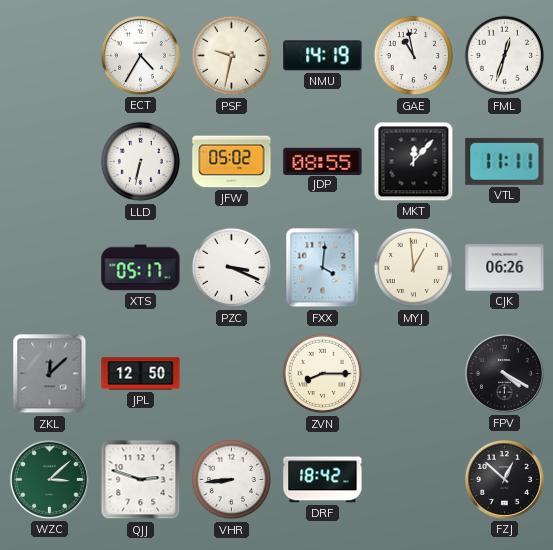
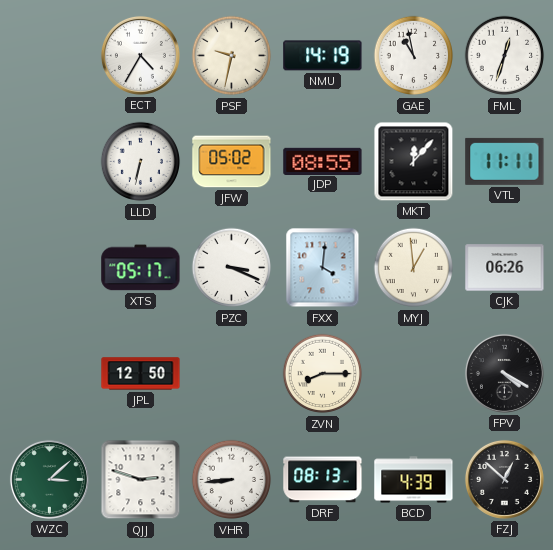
ZKL: 12:08 -> none
DRF: 18:42 -> 08:13
BCD: none -> 4:39
